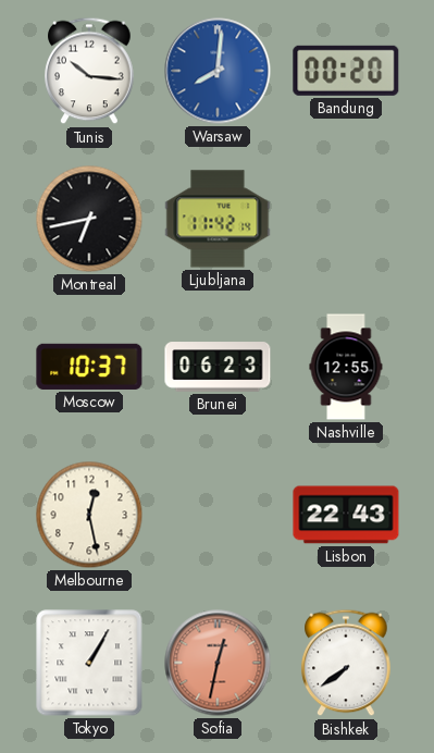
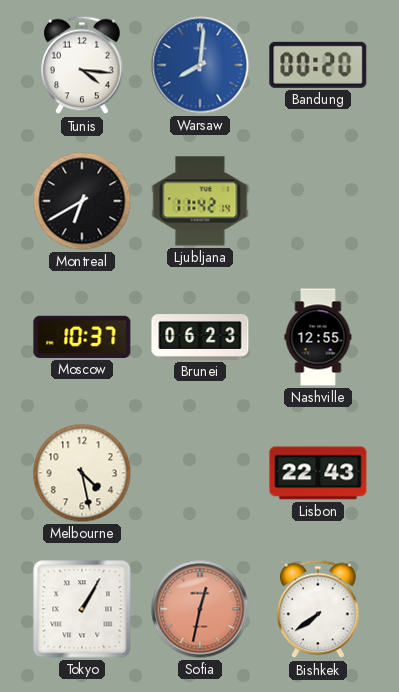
Tunis: 10:16 -> 4:16
Montreal: 6:43 -> 6:40
Melbourne: 12:28 -> 4:28
